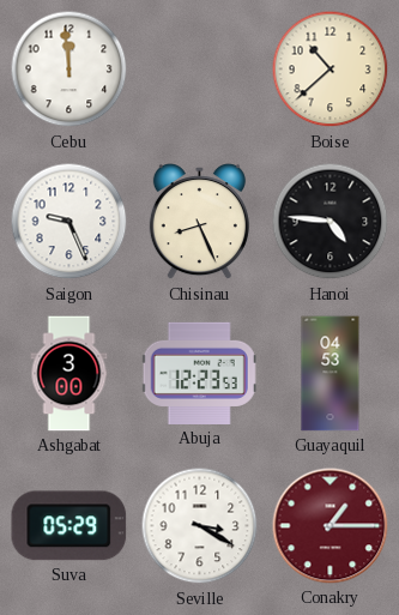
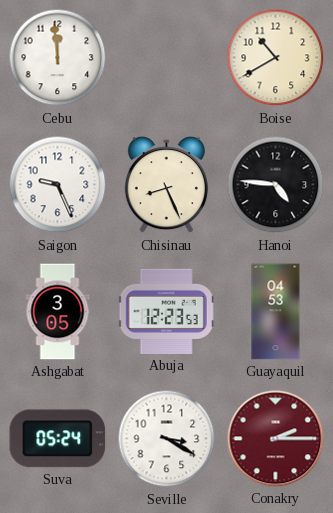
Boise: 10:38 -> 10:40
Ashgabat: 3:00 -> 3:05
Suva: 05:29 -> 05:24
Conakry: 1:15 -> 2:15
